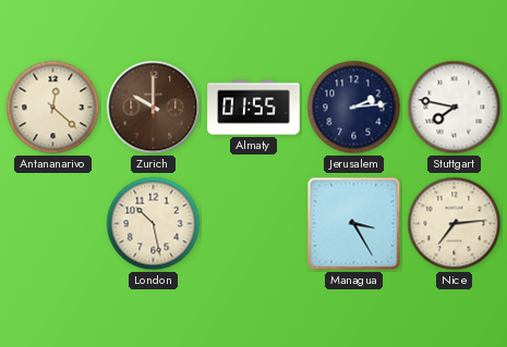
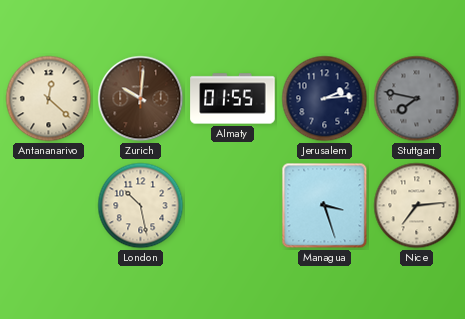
Zurich: 10:00 -> 10:01
Stuttgart dial: white -> grey
Managua: 3:25 -> 3:27
